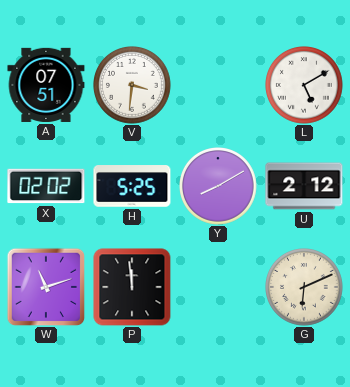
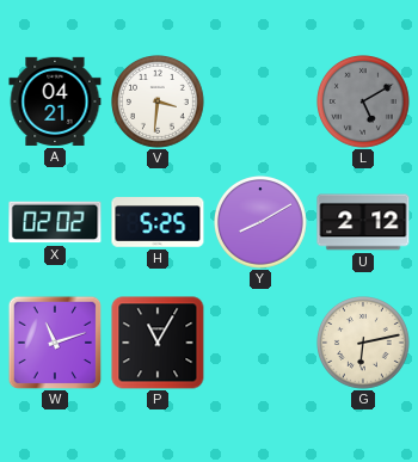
A: 07:51 -> 04:21
L dial: white -> grey
P: 11:59 -> 11:05
G: 6:11 -> 6:13
